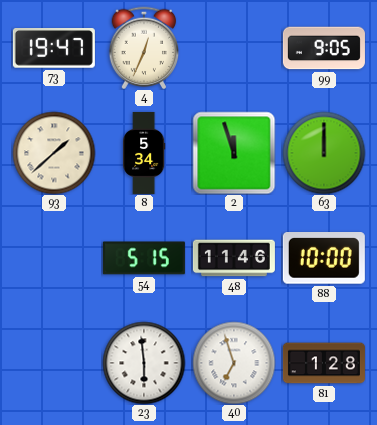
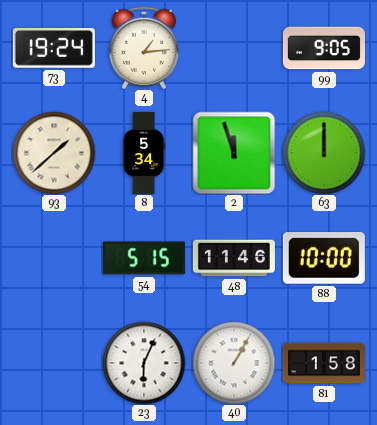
73: 19:47 -> 19:24
4: 12:34 -> 1:14
23: 5:59 -> 6:04
40: 6:57 -> 1:05
81: 1:28 -> 1:58
